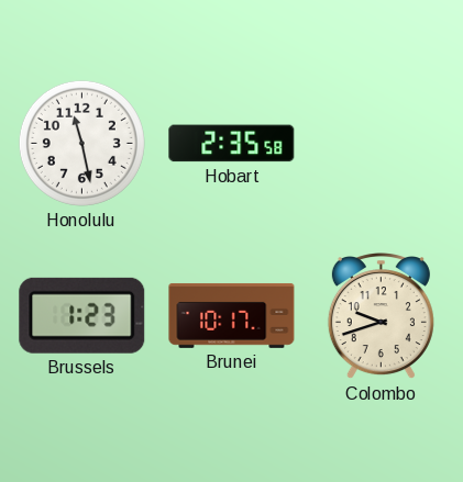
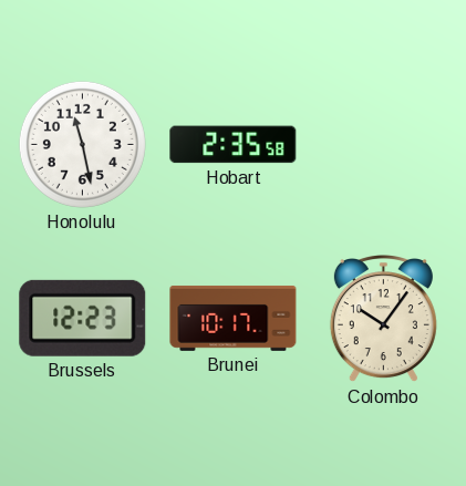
Brussels: 1:23 -> 12:23
Colombo: 9:42 -> 10:06
